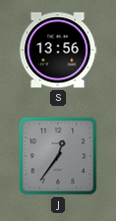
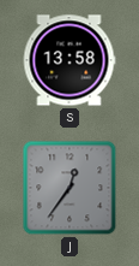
S: 13:56 -> 13:58
